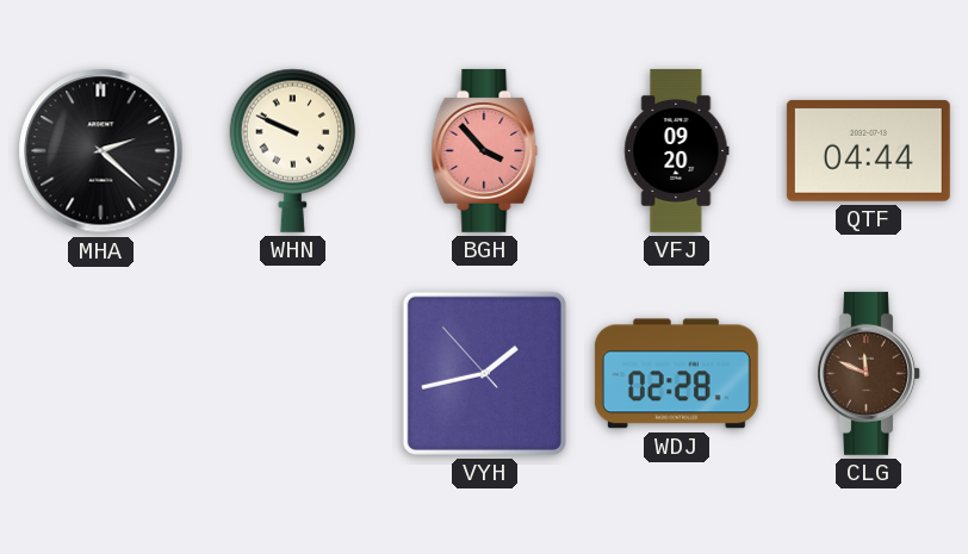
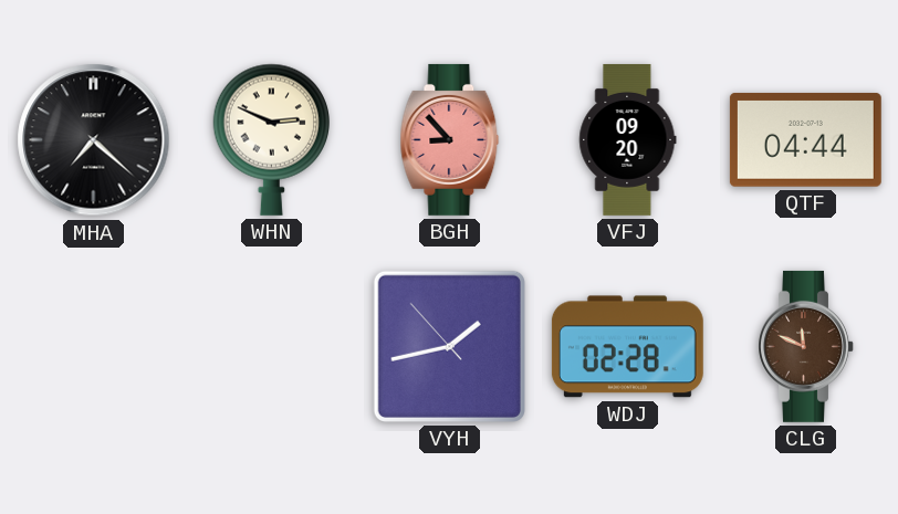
MHA: 2:22 -> 7:22
WHN: 9:49 -> 2:49
BGH: 3:53 -> 8:53
